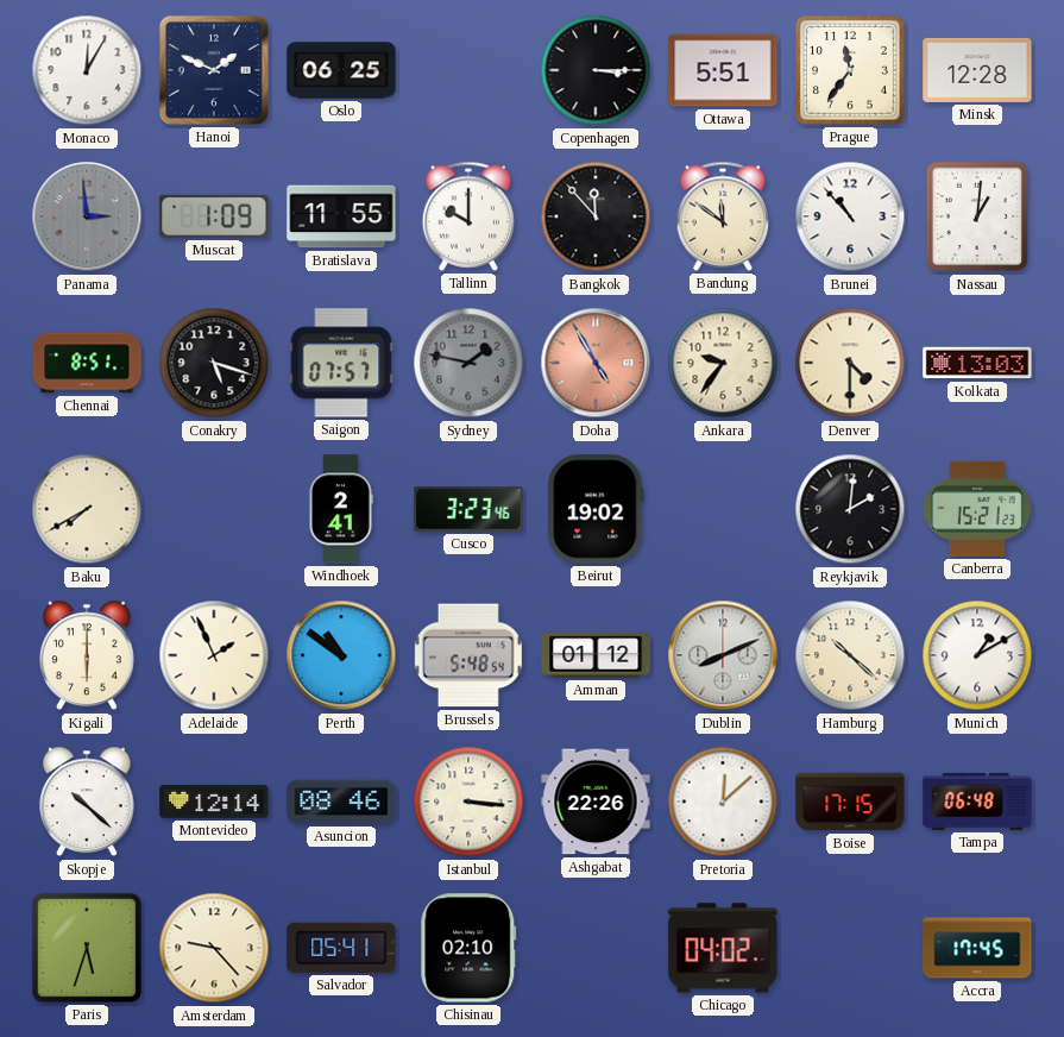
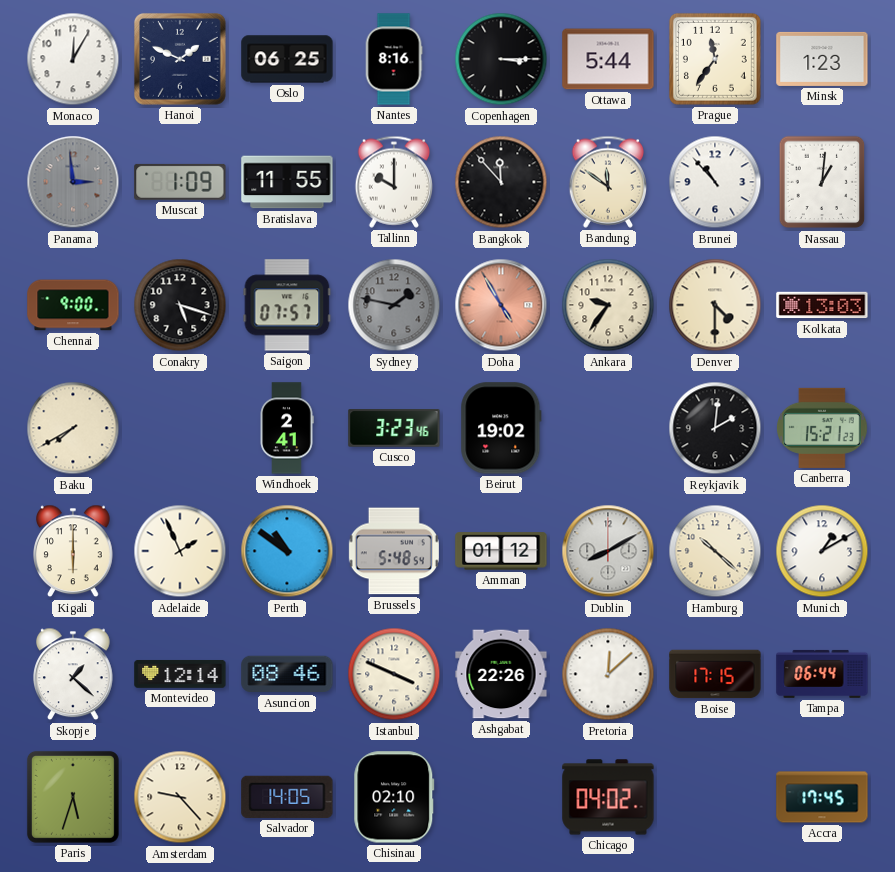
Nantes: none -> 8:16
Ottawa: 5:51 -> 5:44
Minsk: 12:28 -> 1:23
Chennai: 8:51 -> 9:00
Dublin: 8:11 -> 8:10
Skopje: 10:22 -> 1:22
Istanbul: 3:16 -> 3:49
Tampa: 06:48 -> 06:44
Salvador: 05:41 -> 14:05
